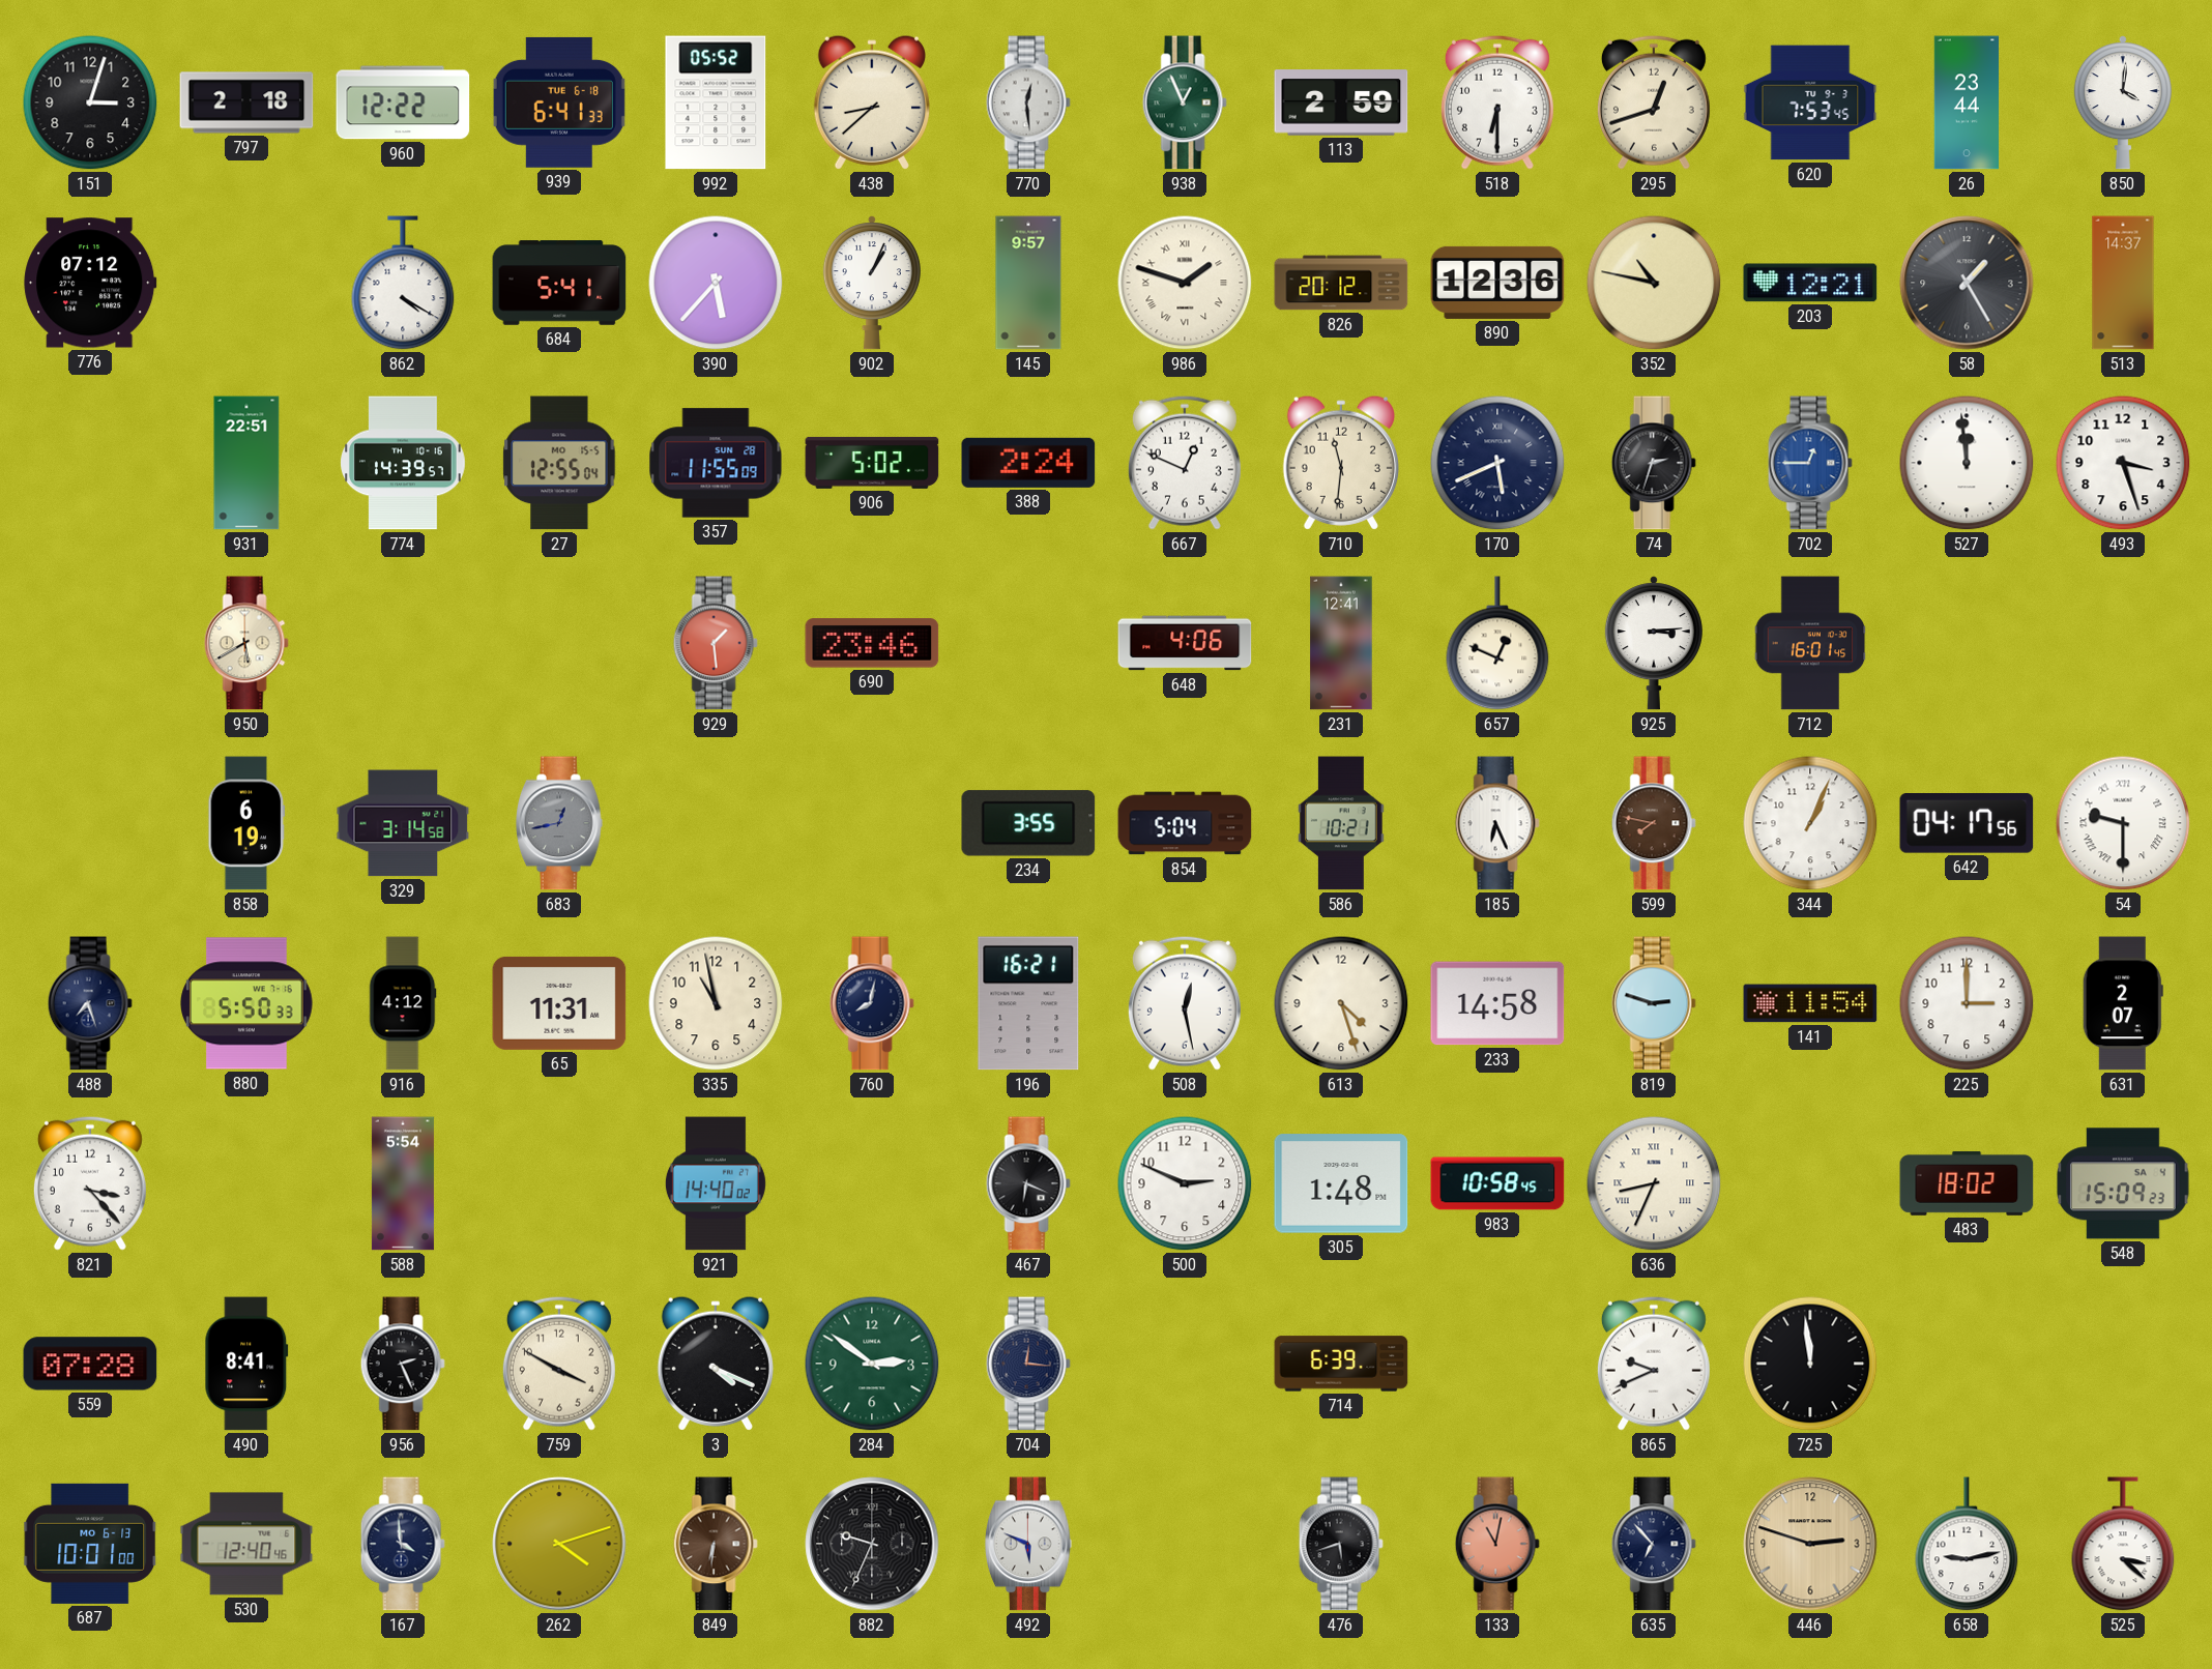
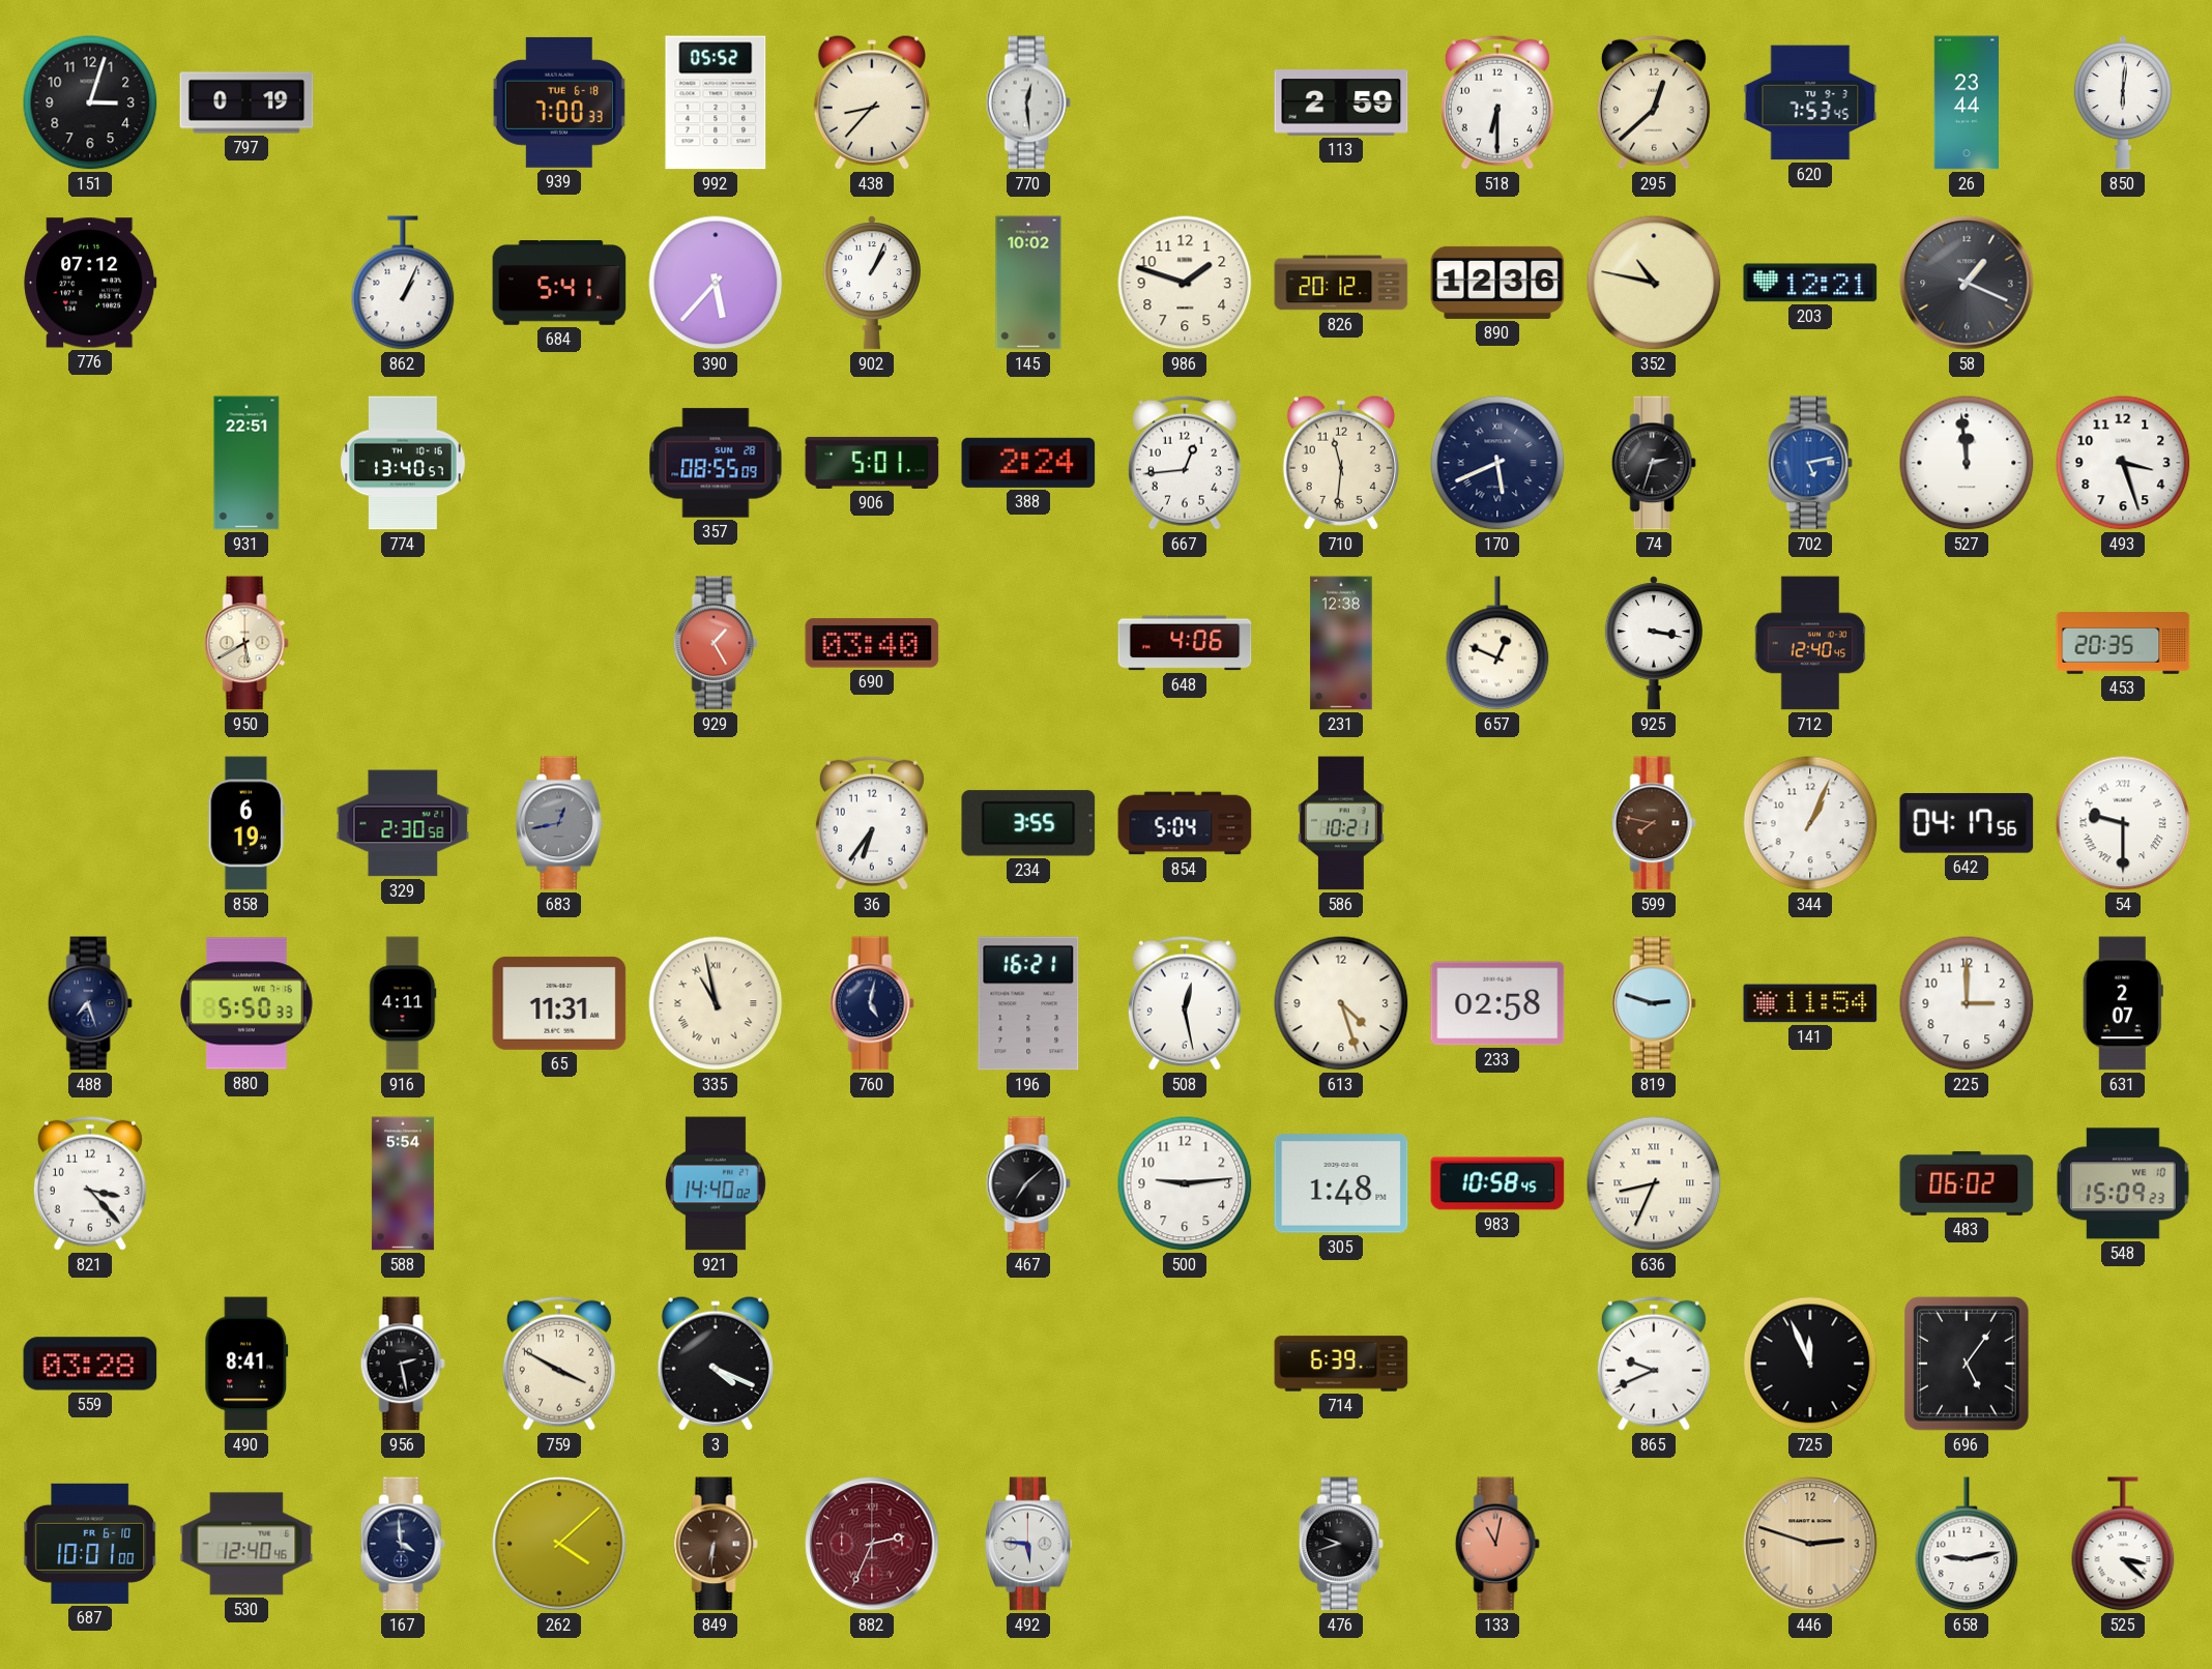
797: 2:18 -> 0:19
960: 12:22 -> none
939: 6:41 -> 7:00
438: 8:38 -> 8:37
938: 12:56 -> none
295: 12:42 -> 12:38
850: 4:01 -> 6:01
862: 4:20 -> 1:04
145: 9:57 -> 10:02
986 numerals: Roman -> Arabic
58: 1:25 -> 1:19
513: 14:37 -> none
774: 14:39 -> 13:40
27: 12:55 -> none
357: 11:55 -> 08:55
906: 5:02 -> 5:01
667: 12:49 -> 12:44
702: 12:45 -> 5:13
929: 1:29 -> 1:25
690: 23:46 -> 03:40
231: 12:41 -> 12:38
925: 3:14 -> 3:17
712: 16:01 -> 12:40
453: none -> 20:35
329: 3:14 -> 2:30
36: none -> 6:36
185: 6:26 -> none
916: 4:12 -> 4:11
335 numerals: Arabic -> Roman
760: 8:02 -> 5:02
233: 14:58 -> 02:58
467: 6:19 -> 7:08
500: 2:49 -> 9:14
483: 18:02 -> 06:02
548 date: SA 4 -> WE 10
559: 07:28 -> 03:28
956: 2:26 -> 2:28
284: 2:51 -> none
704: 12:16 -> none
725: 11:59 -> 11:56
696: none -> 5:06
687 date: MO 6-13 -> FR 6-10
262: 4:12 -> 4:08
882: 9:34 -> 2:34
882 dial: black -> burgundy
492: 5:49 -> 5:46
476: 5:42 -> 9:42
635: 6:53 -> none
